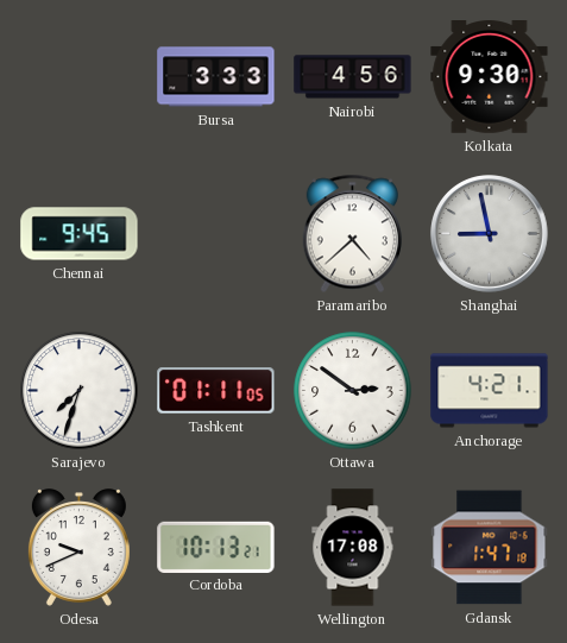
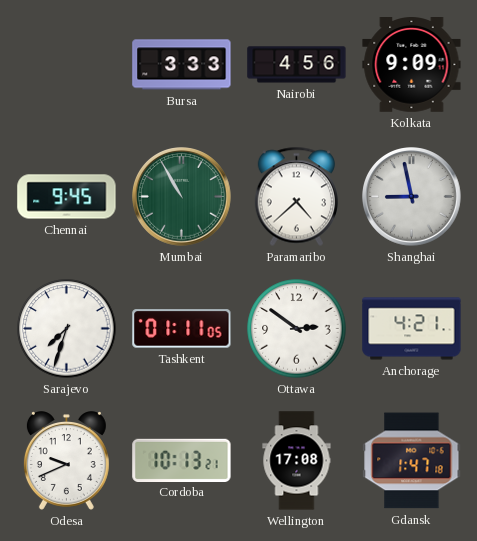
Kolkata: 9:30 -> 9:09
Mumbai: none -> 10:55
